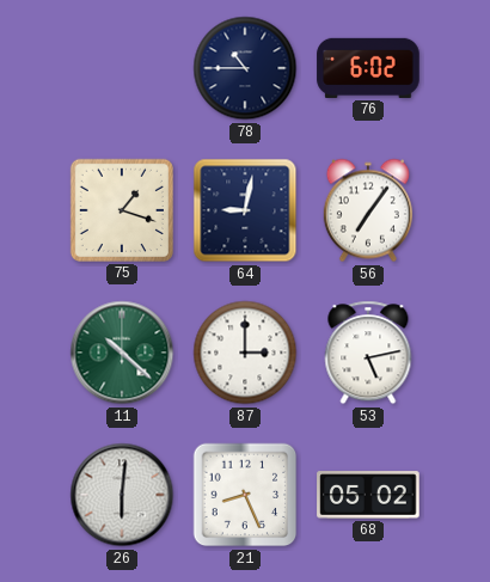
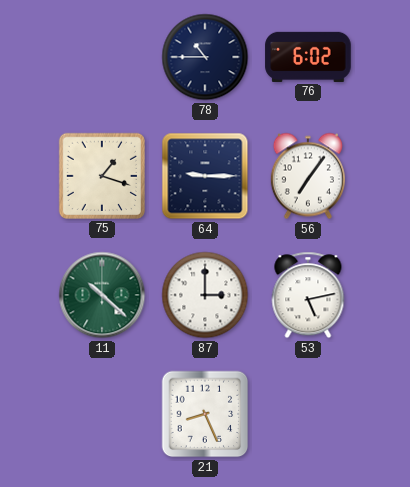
64: 9:02 -> 9:15
26: 6:01 -> none
68: 05:02 -> none
